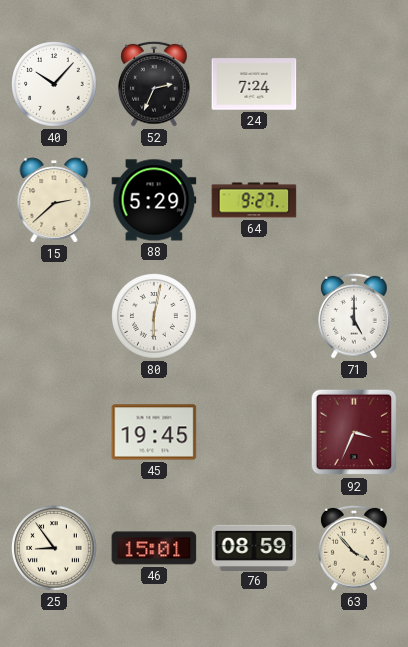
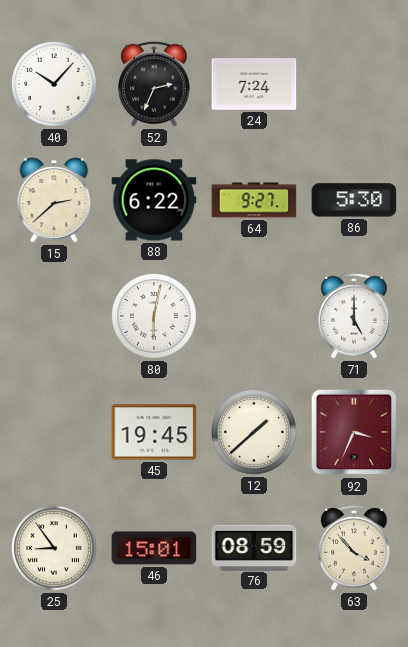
88: 5:29 -> 6:22
86: none -> 5:30
12: none -> 1:38
